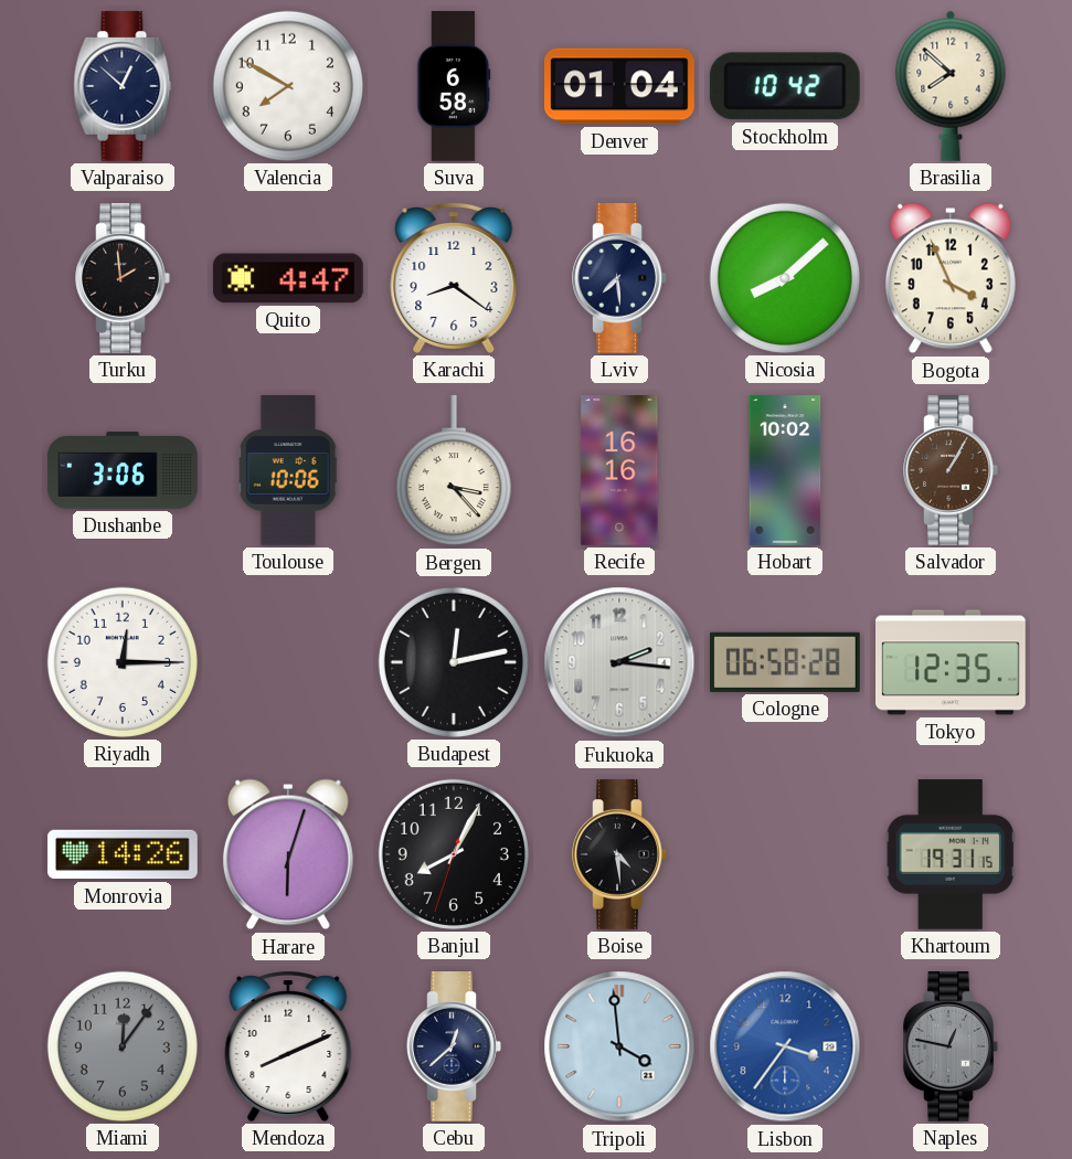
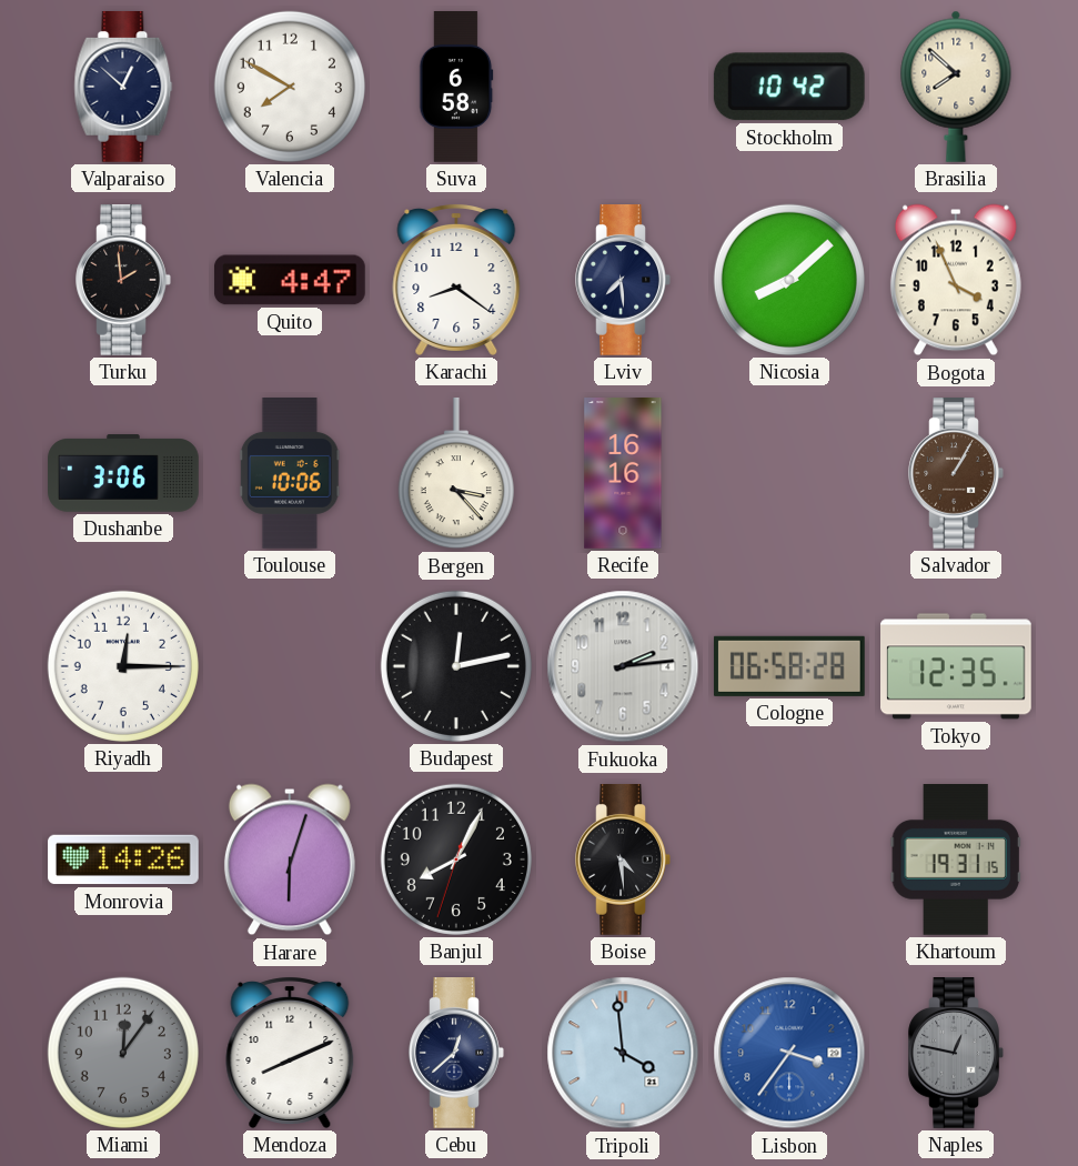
Denver: 01:04 -> none
Hobart: 10:02 -> none
Fukuoka: 2:16 -> 2:14
